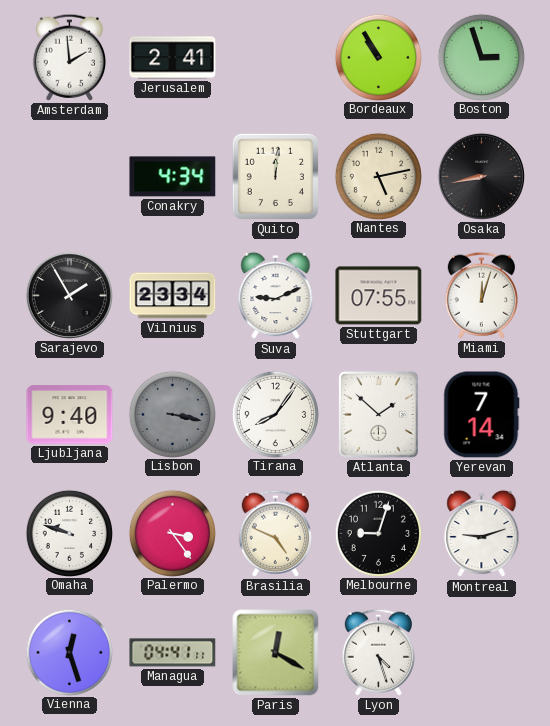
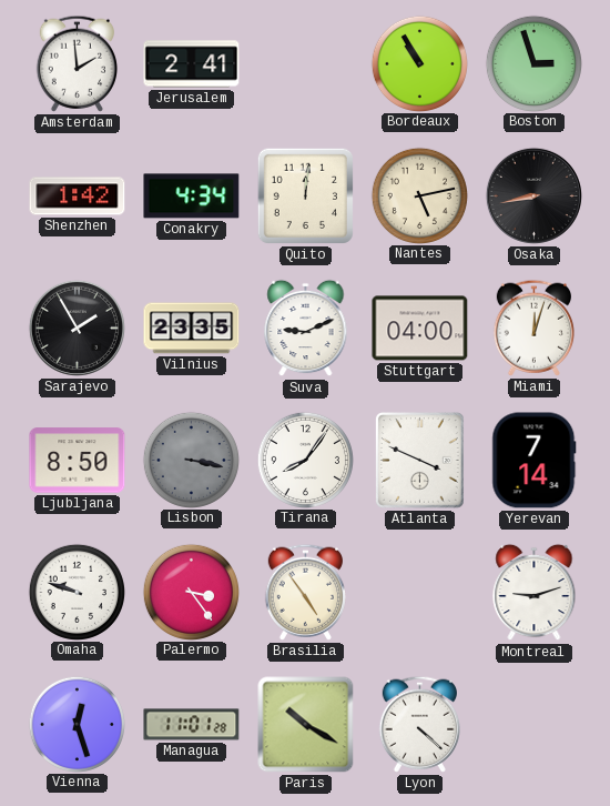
Shenzhen: none -> 1:42
Vilnius: 23:34 -> 23:35
Stuttgart: 07:55 -> 04:00
Ljubljana: 9:40 -> 8:50
Atlanta: 1:52 -> 3:49
Brasilia: 4:49 -> 4:54
Melbourne: 9:03 -> none
Managua: 04:41 -> 11:01
Paris: 12:20 -> 10:20
Lyon: 4:27 -> 4:22
